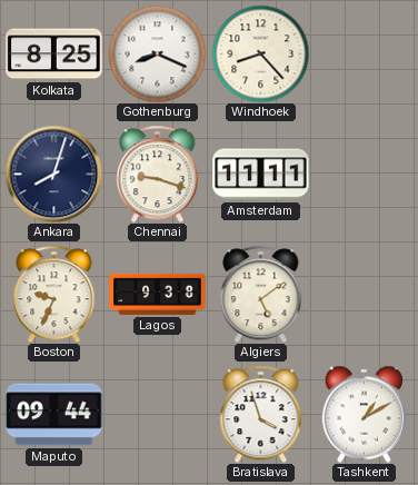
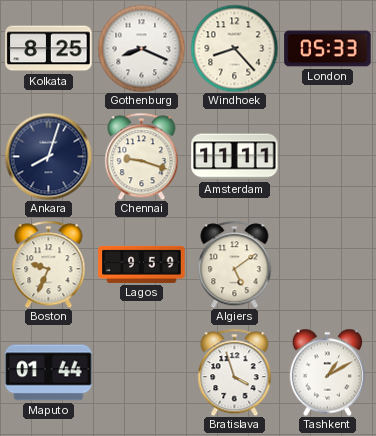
London: none -> 05:33
Lagos: 9:38 -> 9:59
Maputo: 09:44 -> 01:44
